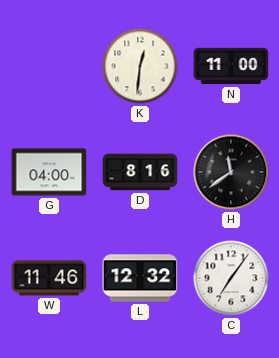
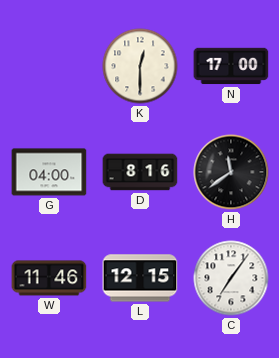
K: 12:31 -> 12:30
N: 11:00 -> 17:00
L: 12:32 -> 12:15
